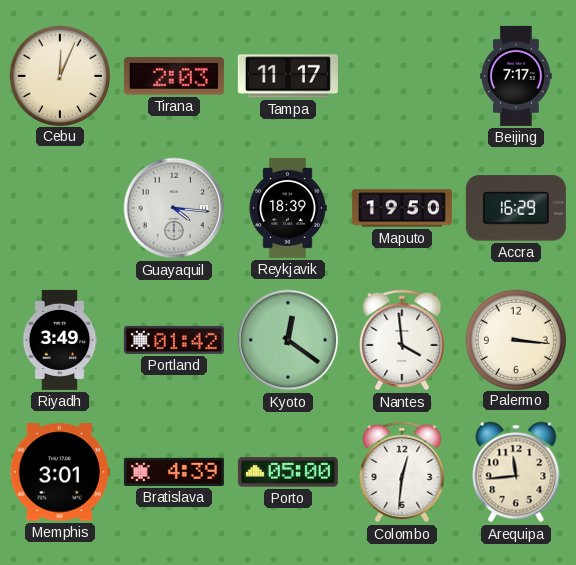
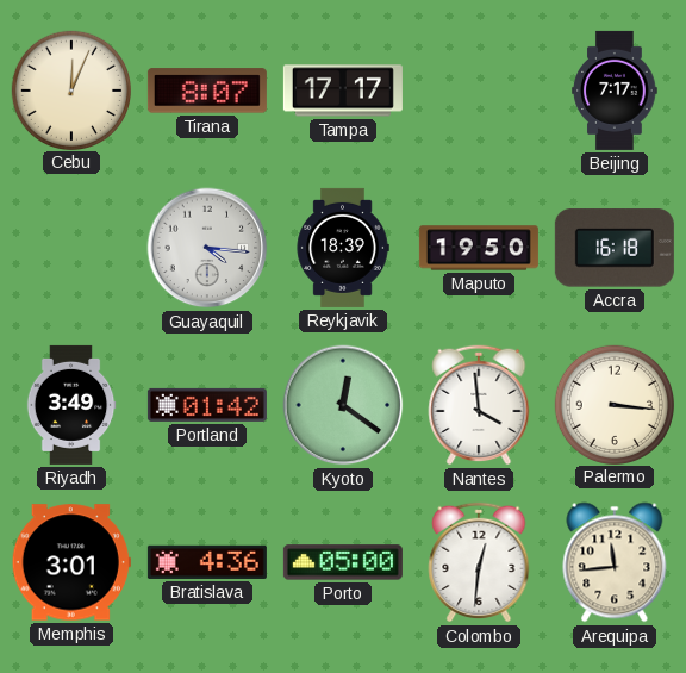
Tirana: 2:03 -> 8:07
Tampa: 11:17 -> 17:17
Accra: 16:29 -> 16:18
Bratislava: 4:39 -> 4:36
